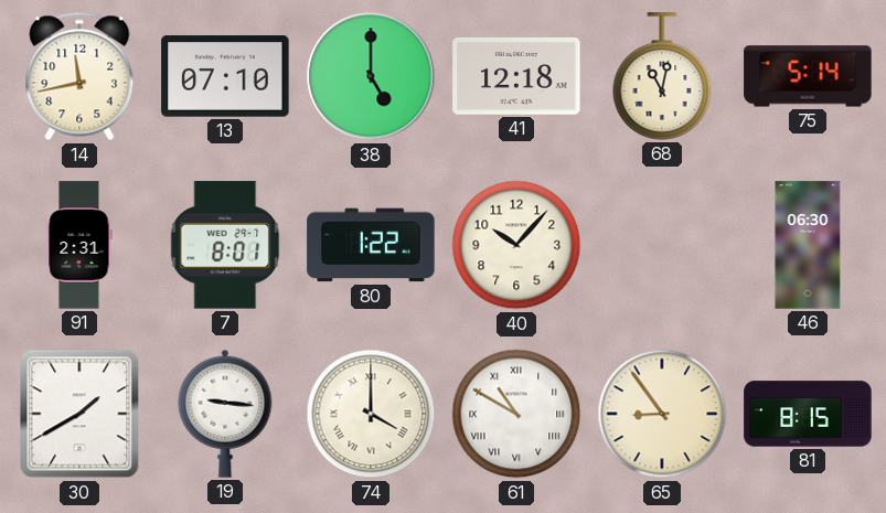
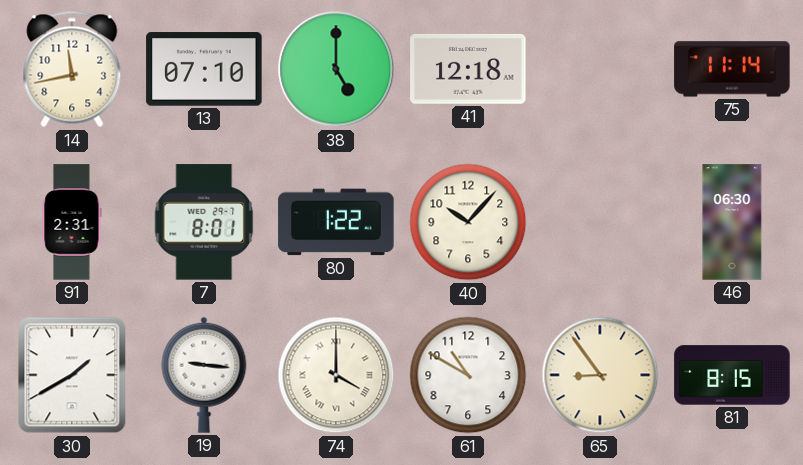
68: 11:02 -> none
75: 5:14 -> 11:14
61 numerals: Roman -> Arabic
